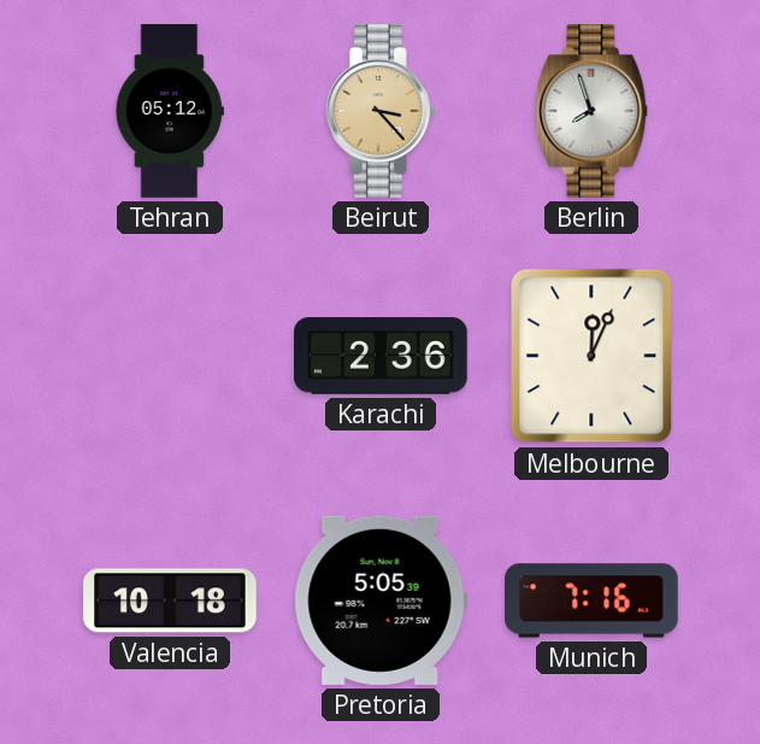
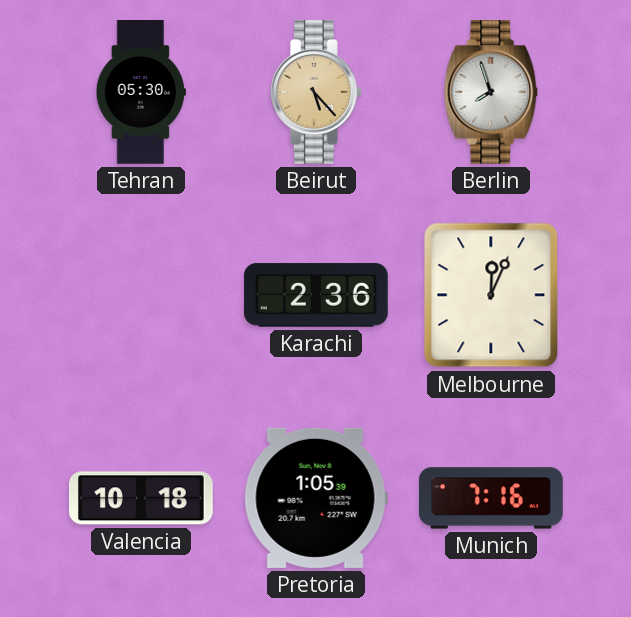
Tehran: 05:12 -> 05:30
Beirut: 3:23 -> 5:23
Pretoria: 5:05 -> 1:05
